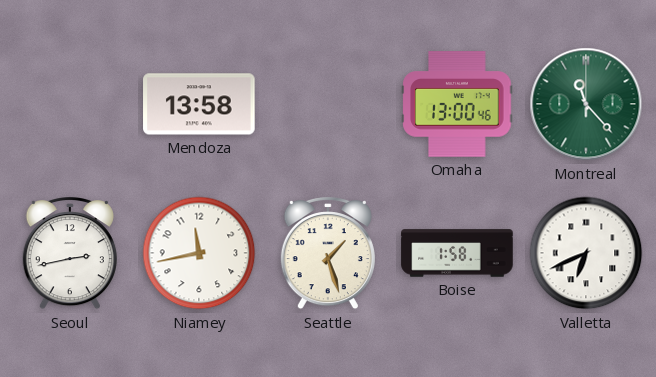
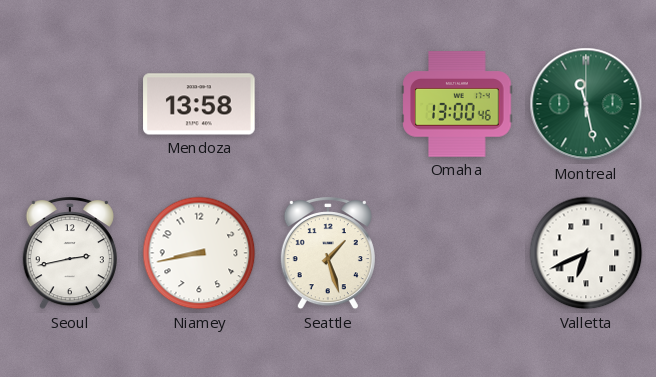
Montreal: 11:23 -> 11:28
Niamey: 11:43 -> 8:43
Boise: 1:58 -> none
